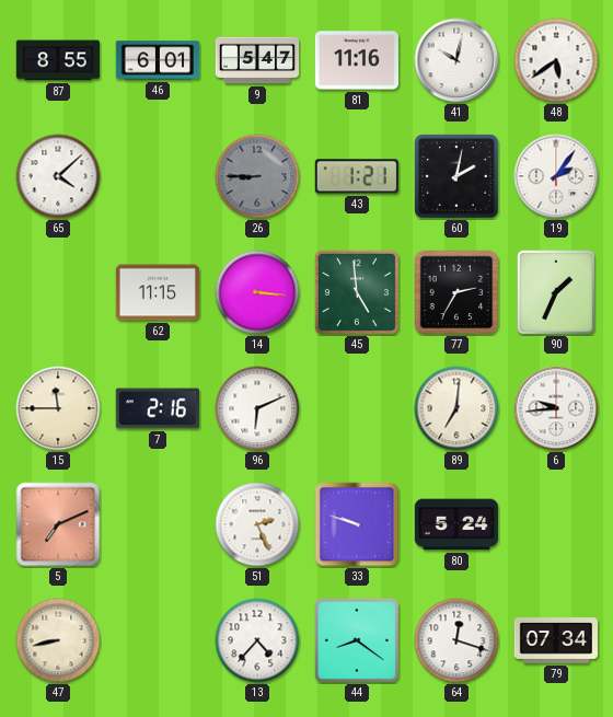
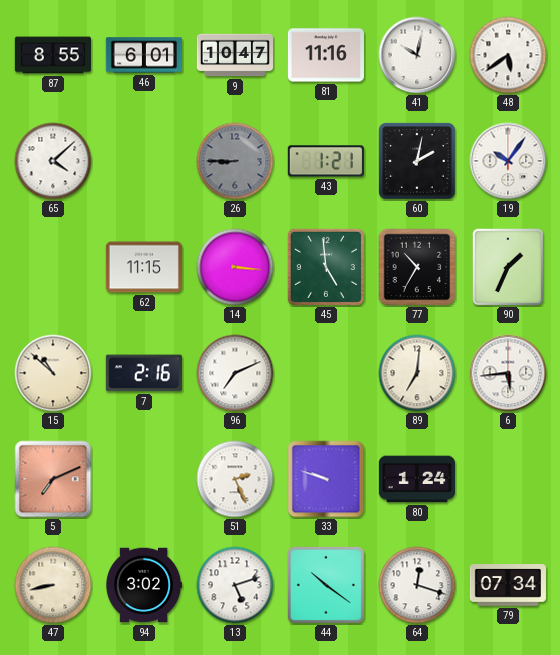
9: 5:47 -> 10:47
19: 2:06 -> 10:06
77: 2:35 -> 10:35
15: 11:45 -> 10:52
96: 6:11 -> 7:11
6: 9:44 -> 5:44
80: 5:24 -> 1:24
94: none -> 3:02
13: 4:37 -> 5:12
44: 8:21 -> 10:21
